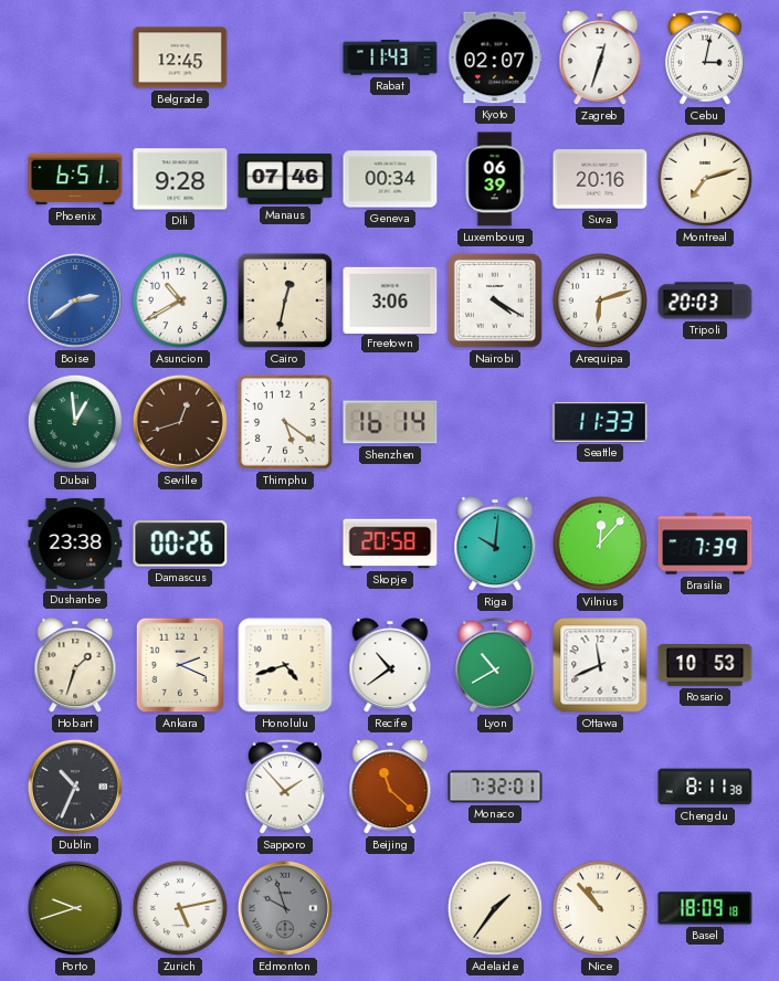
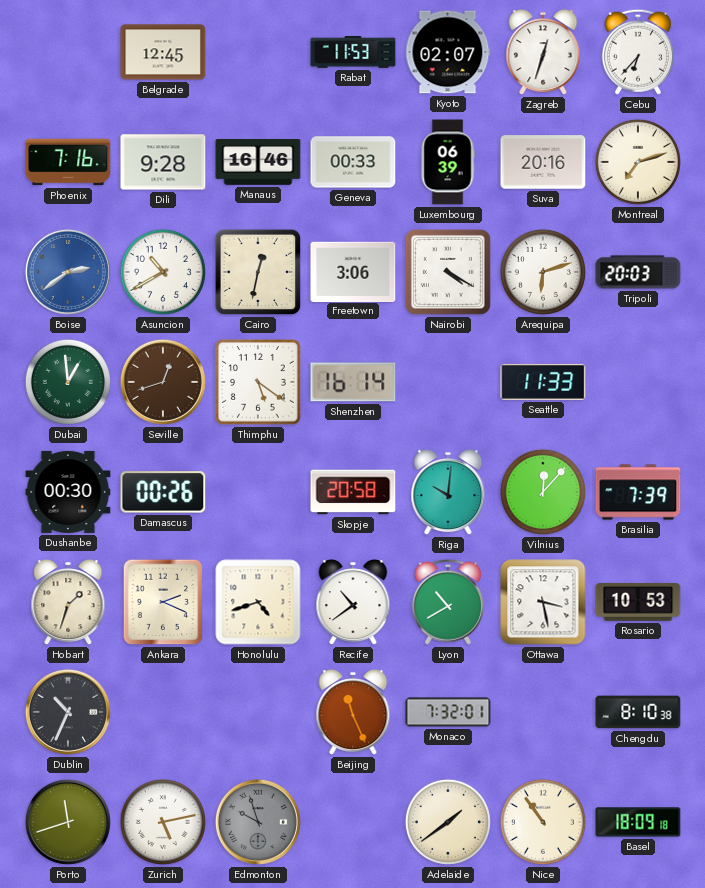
Rabat: 11:43 -> 11:53
Cebu: 3:02 -> 6:37
Phoenix: 6:51 -> 7:16
Manaus: 07:46 -> 16:46
Geneva: 00:34 -> 00:33
Dushanbe: 23:38 -> 00:30
Ottawa: 11:41 -> 3:28
Sapporo: 1:53 -> none
Beijing: 11:22 -> 11:26
Chengdu: 8:11 -> 8:10
Porto: 9:42 -> 11:42
Adelaide: 1:36 -> 1:39
Nice: 10:53 -> 10:54
